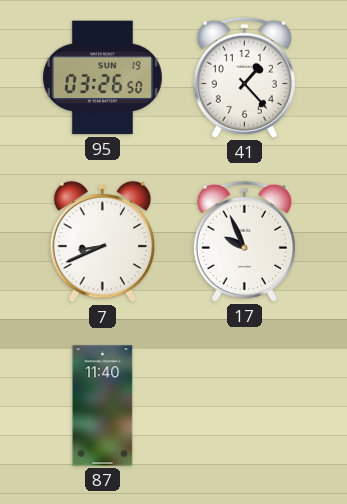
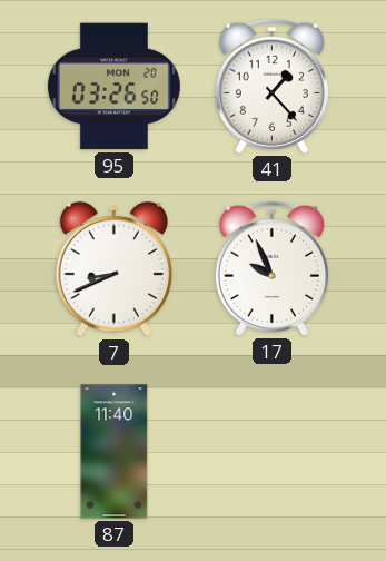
95 date: SUN 19 -> MON 20
